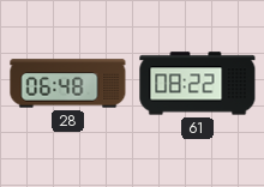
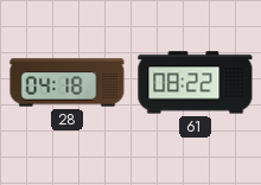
28: 06:48 -> 04:18
